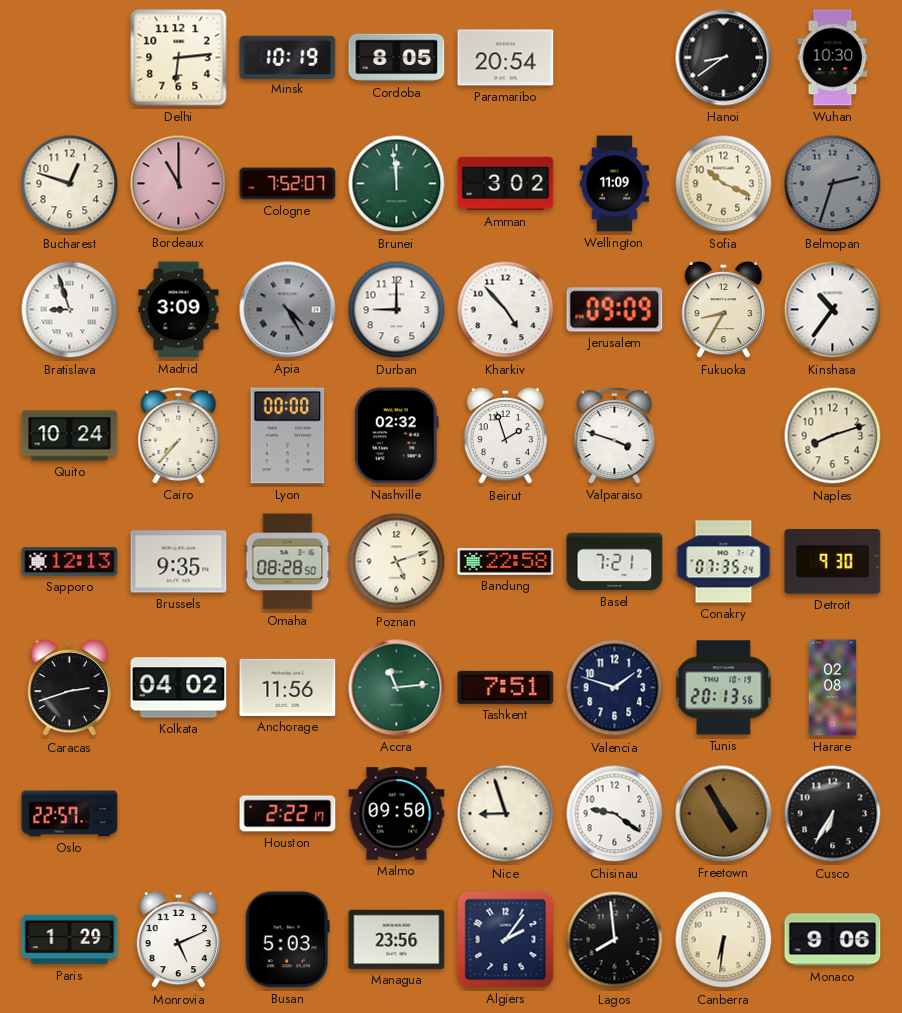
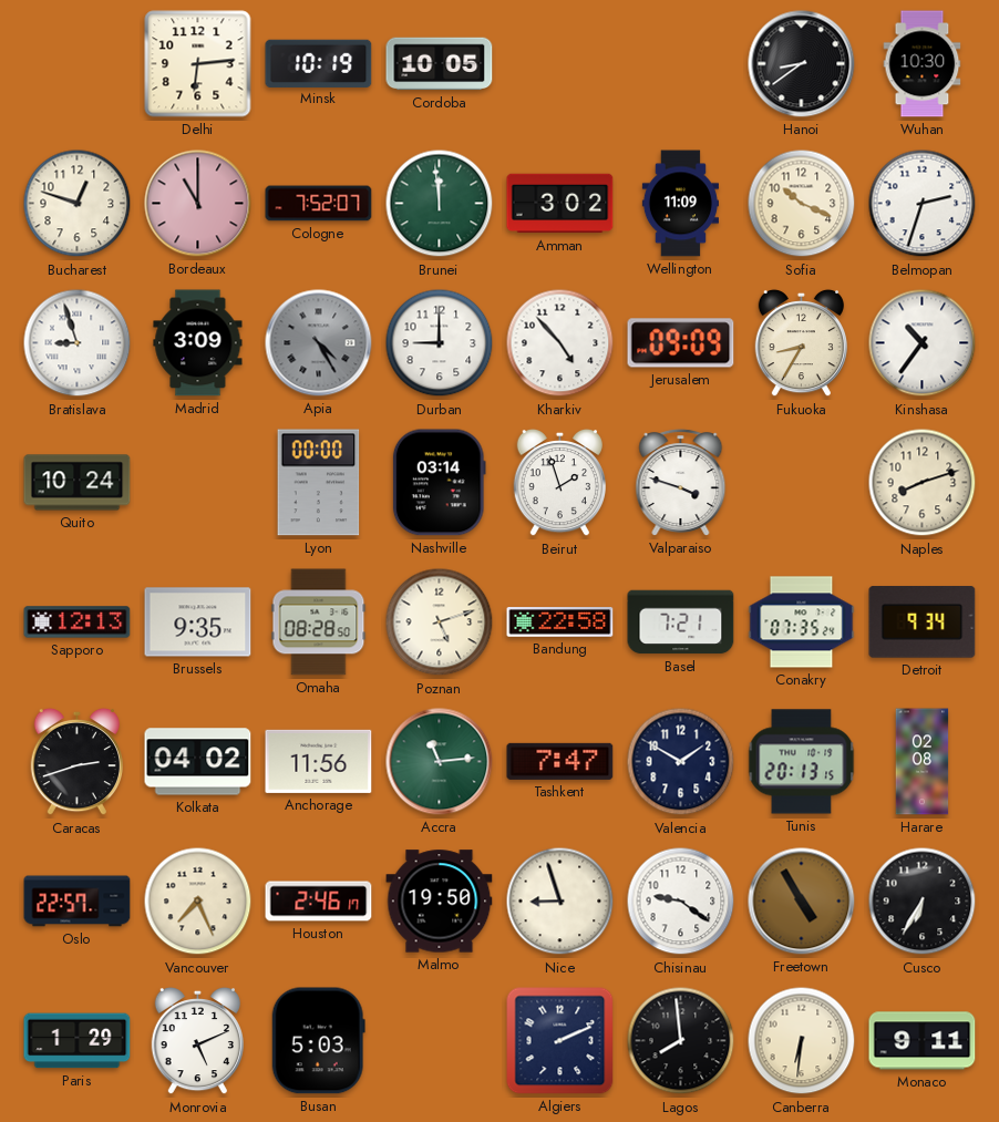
Cordoba: 8:05 -> 10:05
Paramaribo: 20:54 -> none
Belmopan dial: grey -> white
Cairo: 7:37 -> none
Nashville: 02:32 -> 03:14
Detroit: 9:30 -> 9:34
Tashkent: 7:51 -> 7:47
Valencia: 1:48 -> 1:50
Tunis: 20:13:56 -> 20:13:15
Vancouver: none -> 7:26
Houston: 2:22 -> 2:46
Malmo: 09:50 -> 19:50
Managua: 23:56 -> none
Algiers: 2:06 -> 2:11
Monaco: 9:06 -> 9:11
